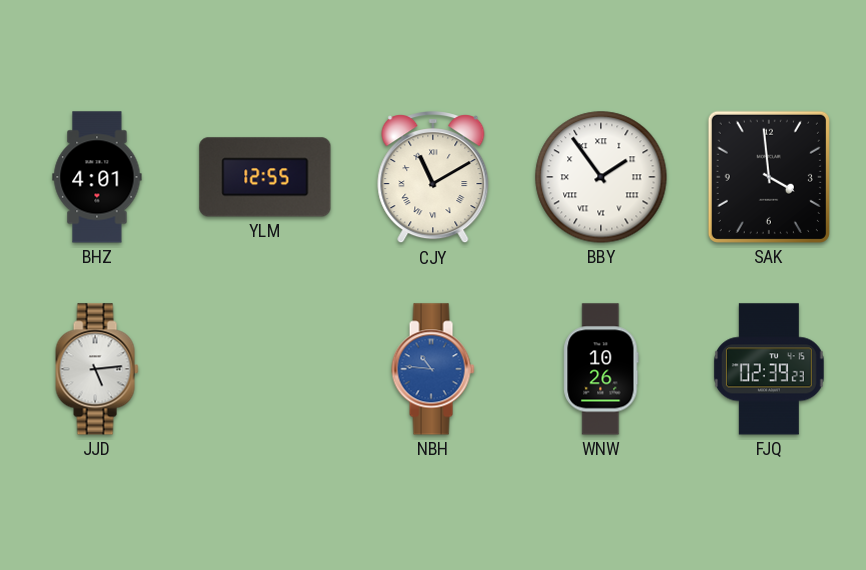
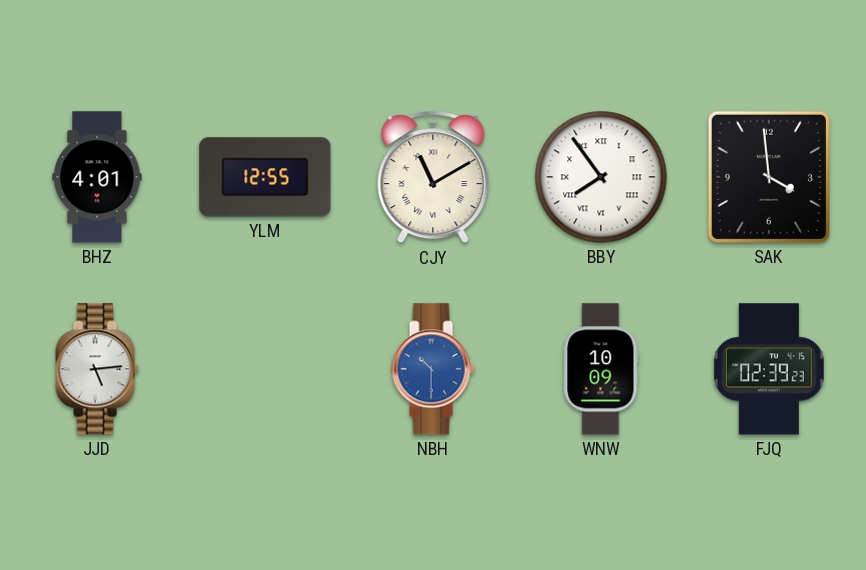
BBY: 1:54 -> 7:54
NBH: 10:46 -> 10:30
WNW: 10:26 -> 10:09
